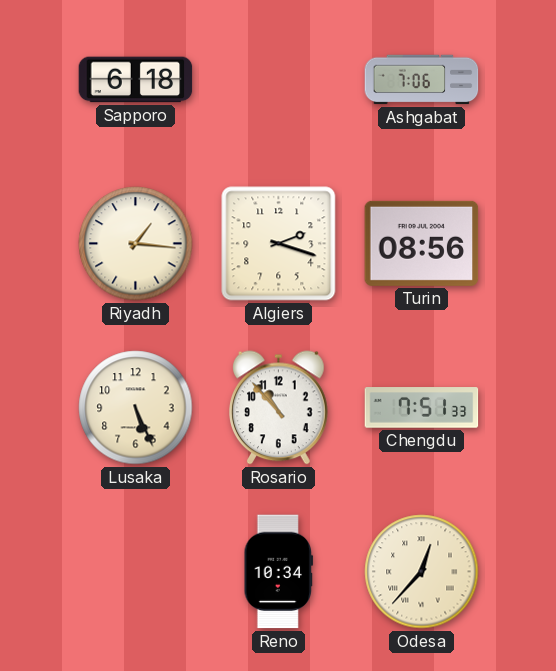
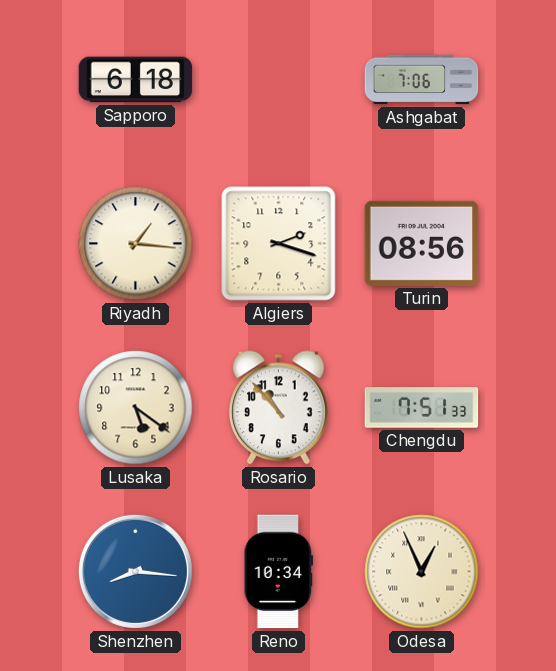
Lusaka: 5:26 -> 5:21
Shenzhen: none -> 8:16
Odesa: 12:37 -> 12:56
